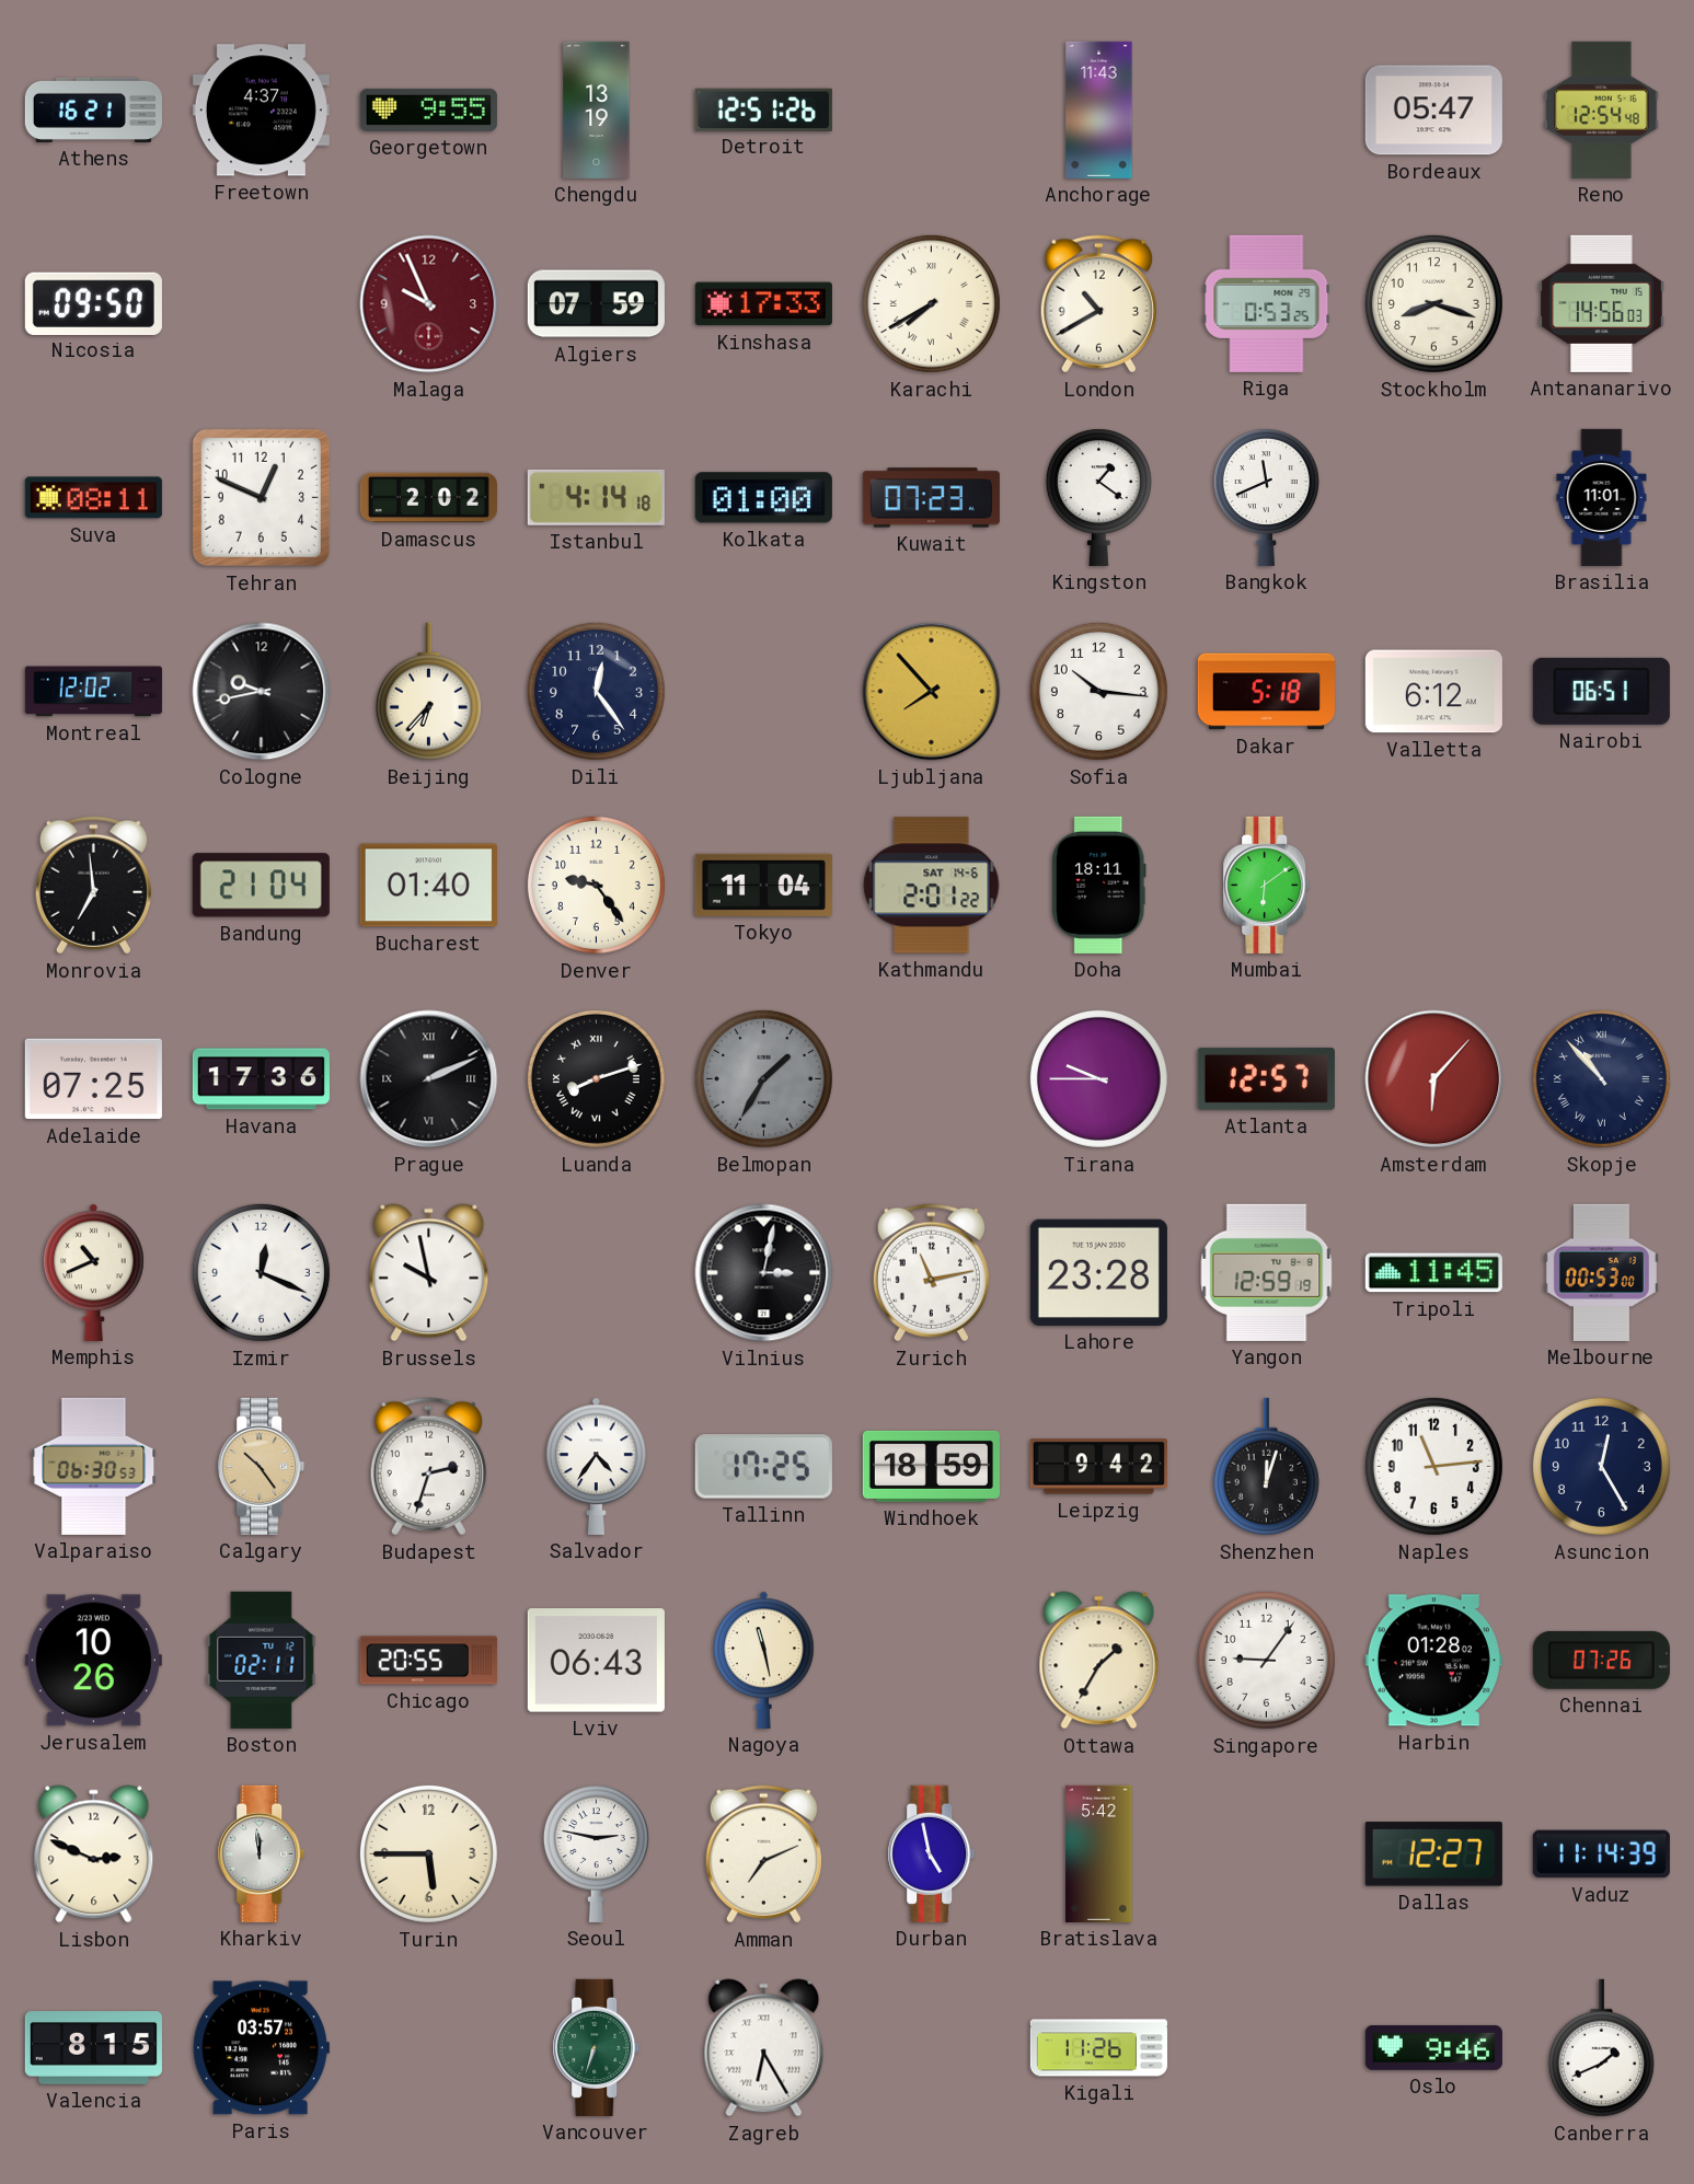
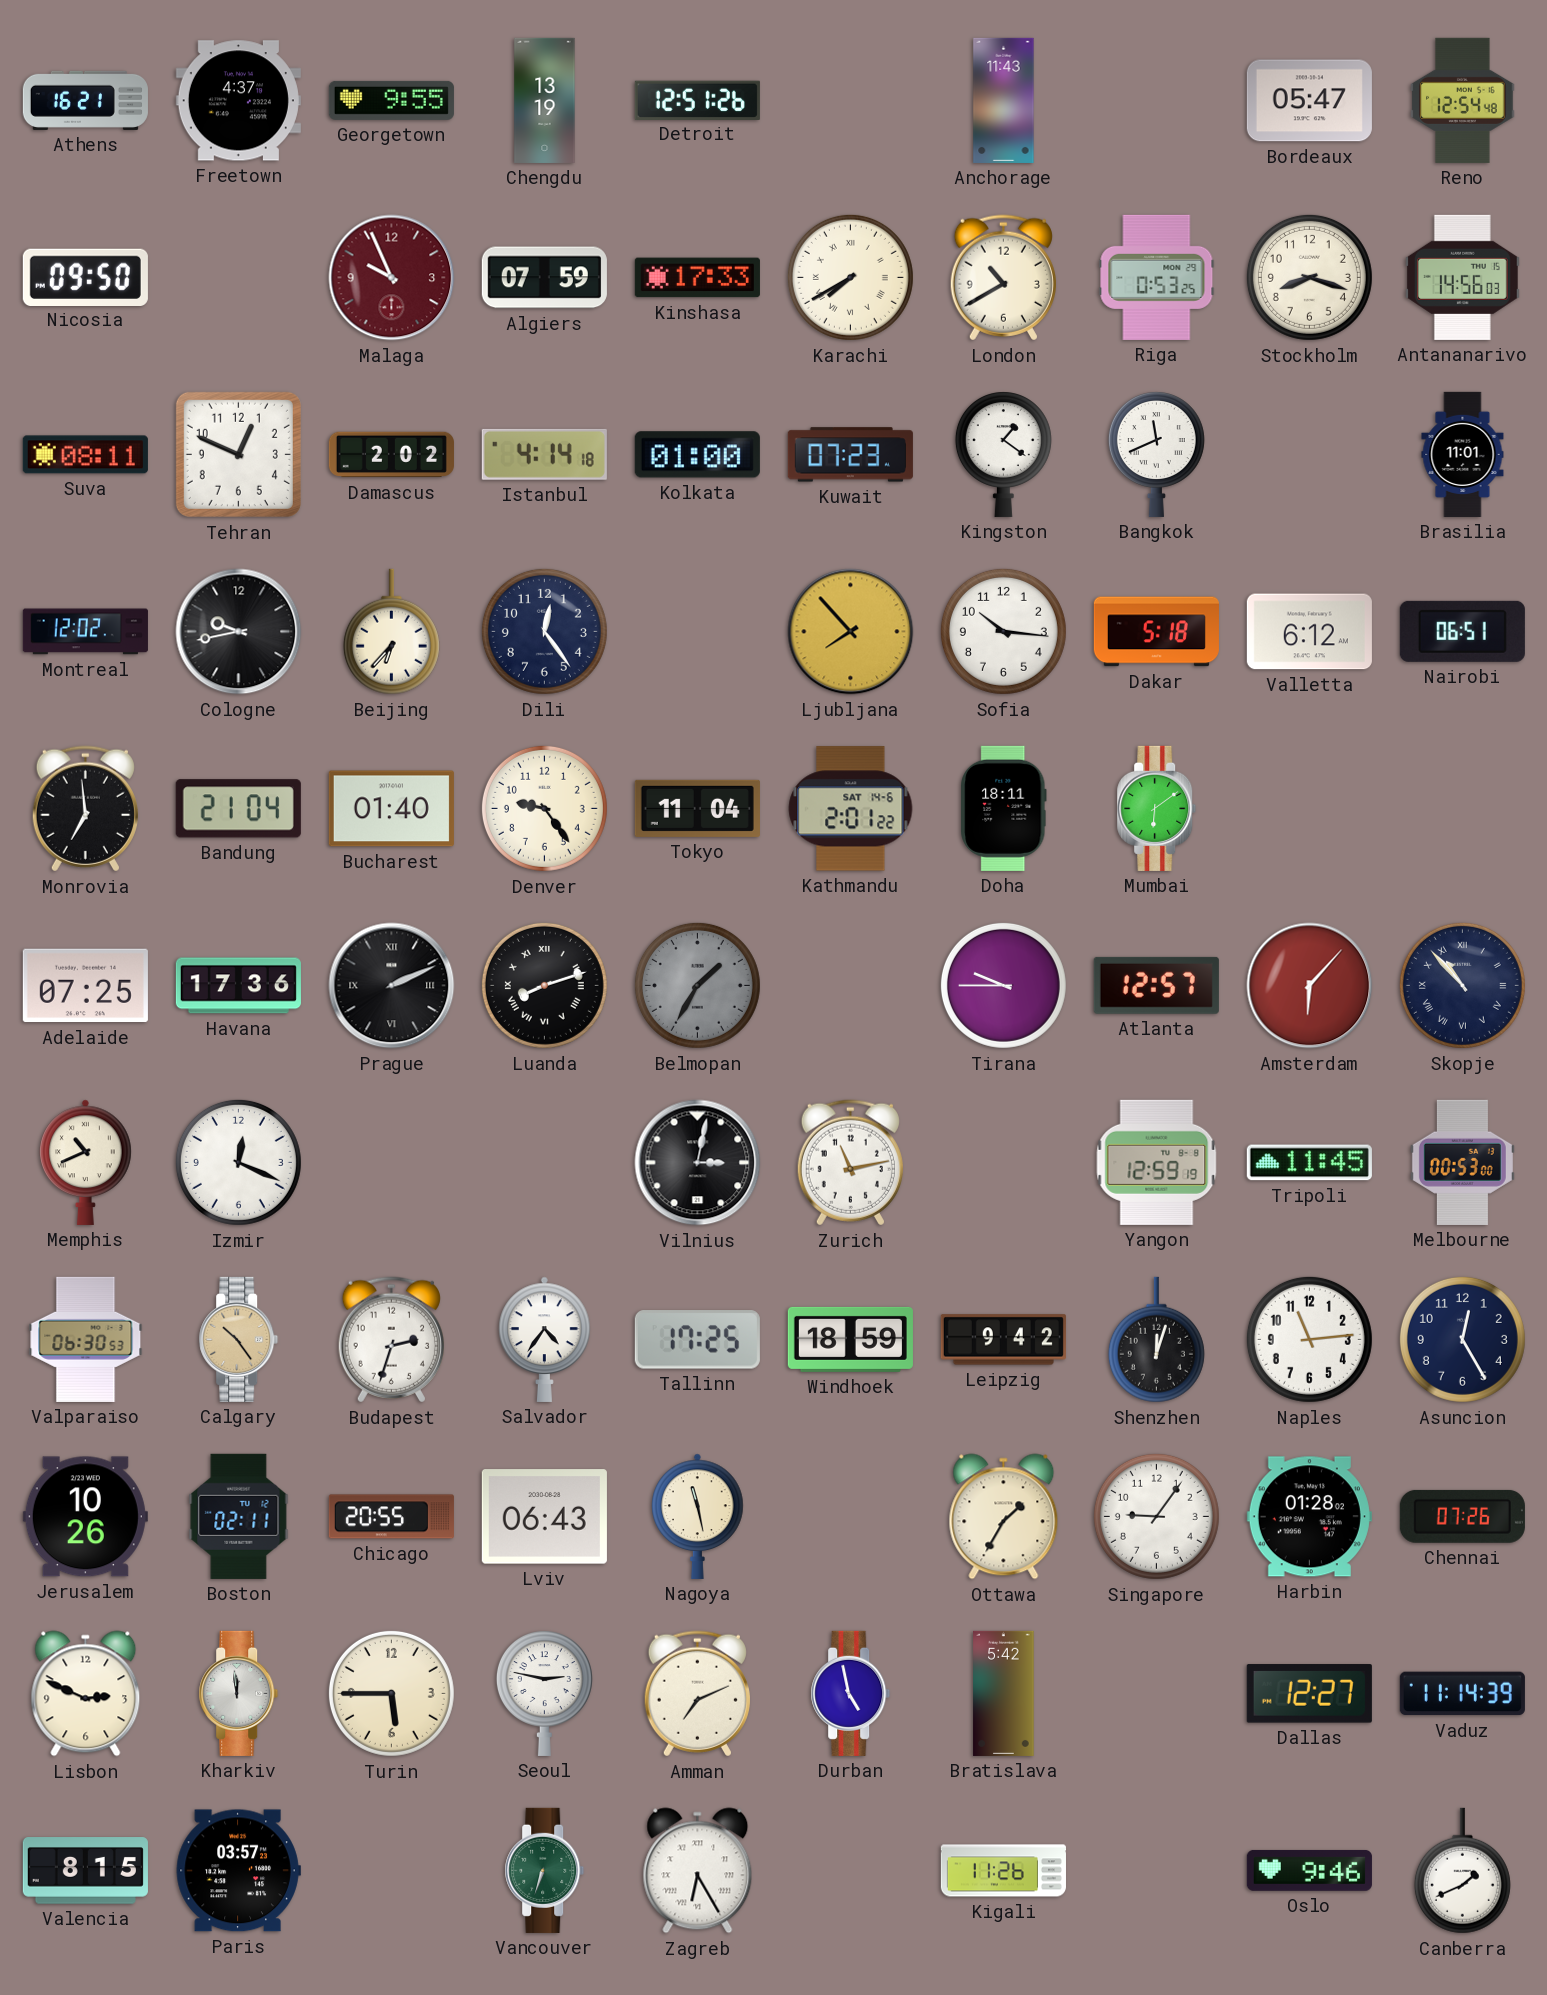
Brussels: 9:58 -> none
Lahore: 23:28 -> none
